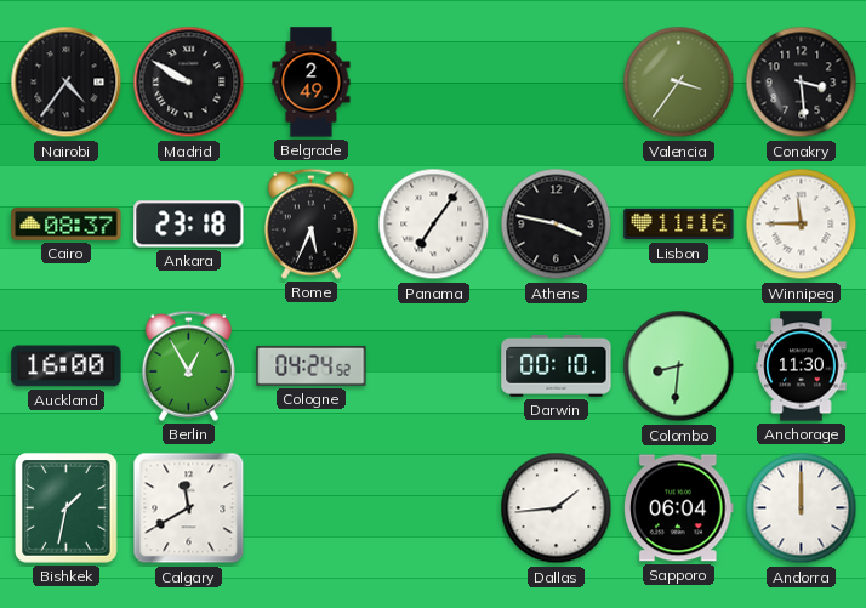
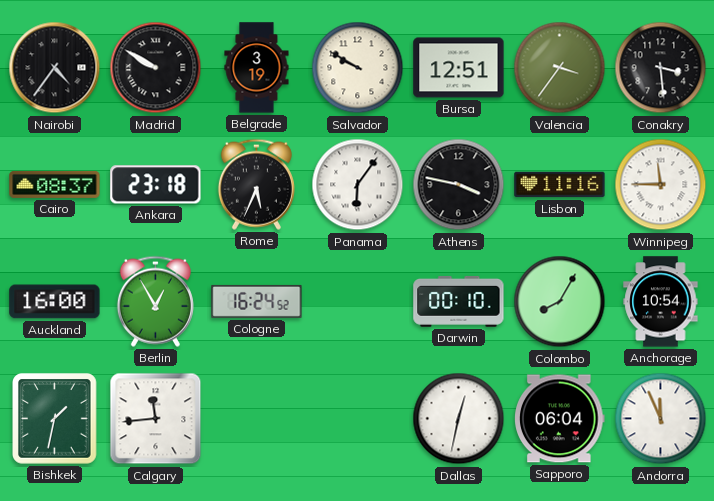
Belgrade: 2:49 -> 3:19
Salvador: none -> 9:50
Bursa: none -> 12:51
Panama: 7:06 -> 6:06
Cologne: 04:24 -> 16:24
Colombo: 8:31 -> 8:05
Anchorage: 11:30 -> 10:54
Calgary: 11:40 -> 11:44
Dallas: 1:44 -> 12:32
Andorra: 12:00 -> 11:56
